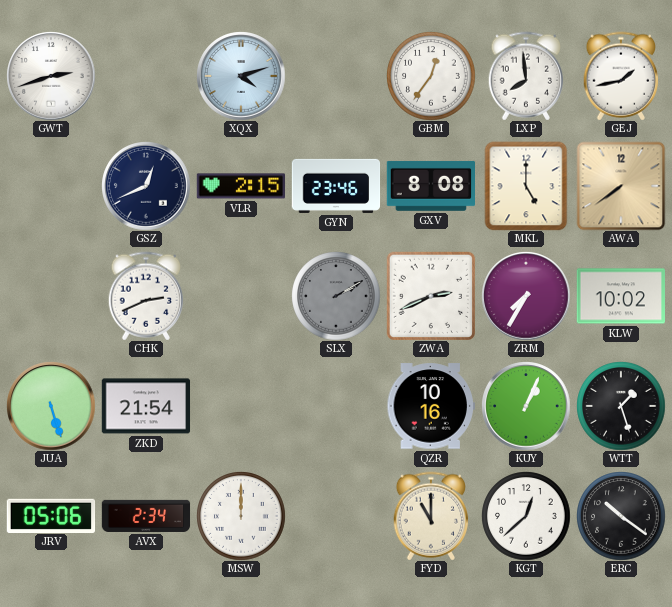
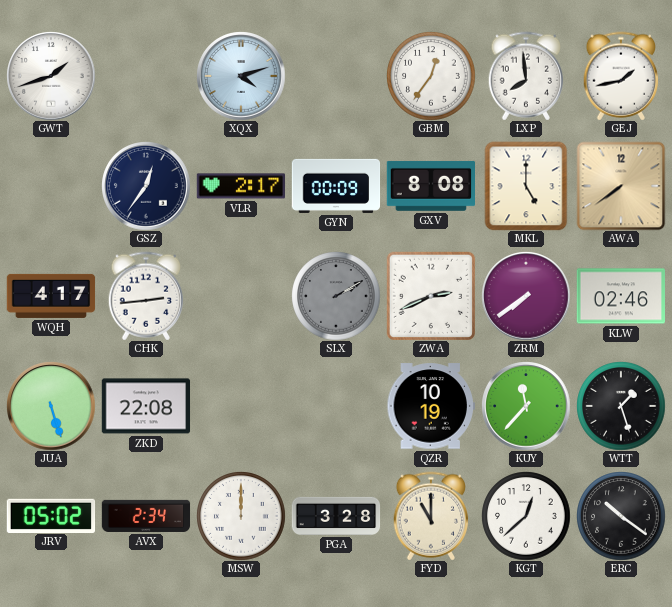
GWT: 2:42 -> 1:42
GSZ: 12:41 -> 12:36
VLR: 2:15 -> 2:17
GYN: 23:46 -> 00:09
WQH: none -> 4:17
CHK: 2:41 -> 2:44
ZRM: 7:35 -> 7:39
KLW: 10:02 -> 02:46
ZKD: 21:54 -> 22:08
QZR: 10:16 -> 10:19
KUY: 1:04 -> 11:37
JRV: 05:06 -> 05:02
PGA: none -> 3:28
